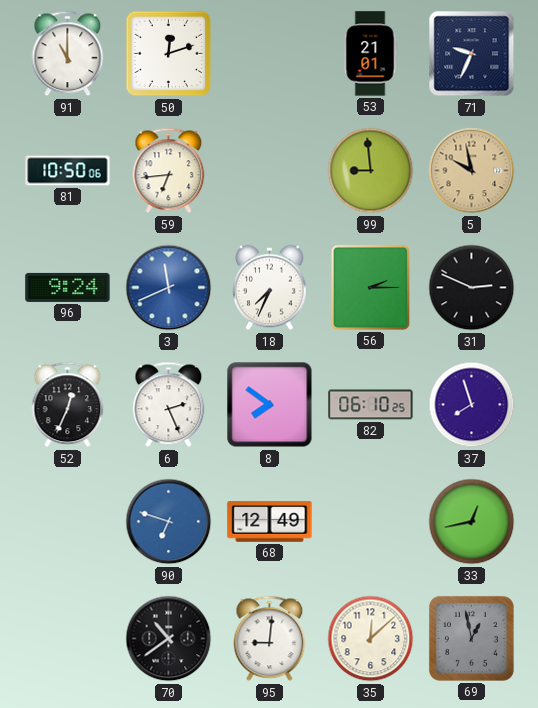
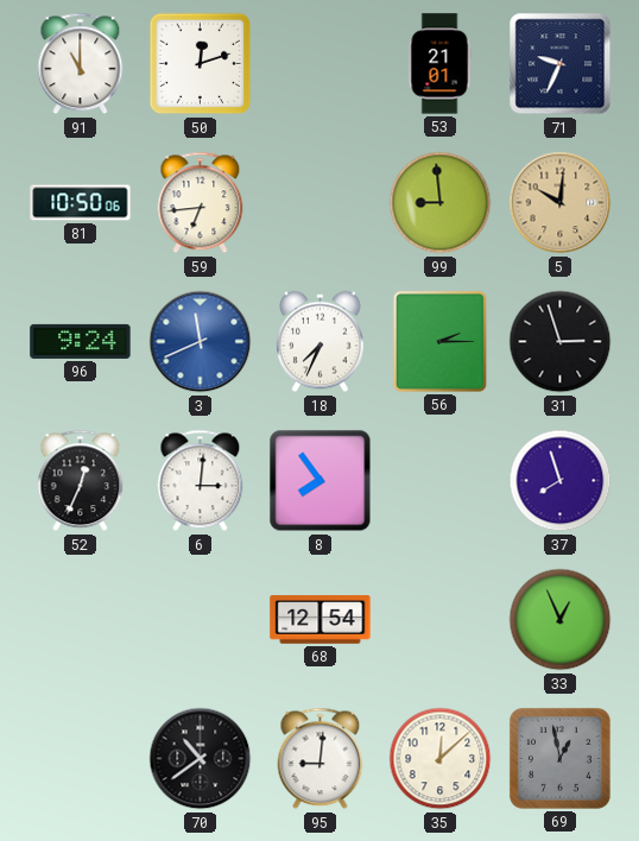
5: 9:58 -> 10:01
31: 2:49 -> 2:57
6: 2:26 -> 3:01
8: 7:51 -> 7:54
82: 06:10 -> none
90: 6:48 -> none
68: 12:49 -> 12:54
33: 12:43 -> 12:56
